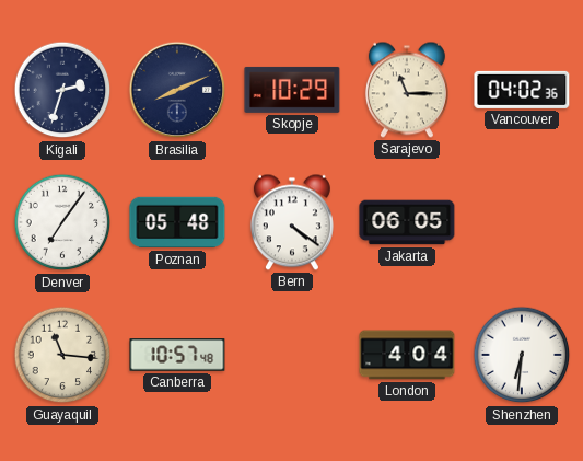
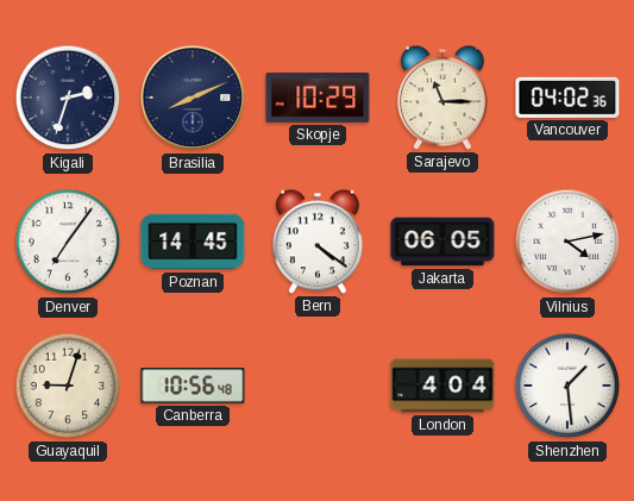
Poznan: 05:48 -> 14:45
Vilnius: none -> 4:13
Guayaquil: 11:16 -> 9:03
Canberra: 10:57 -> 10:56
Shenzhen: 6:31 -> 1:29
